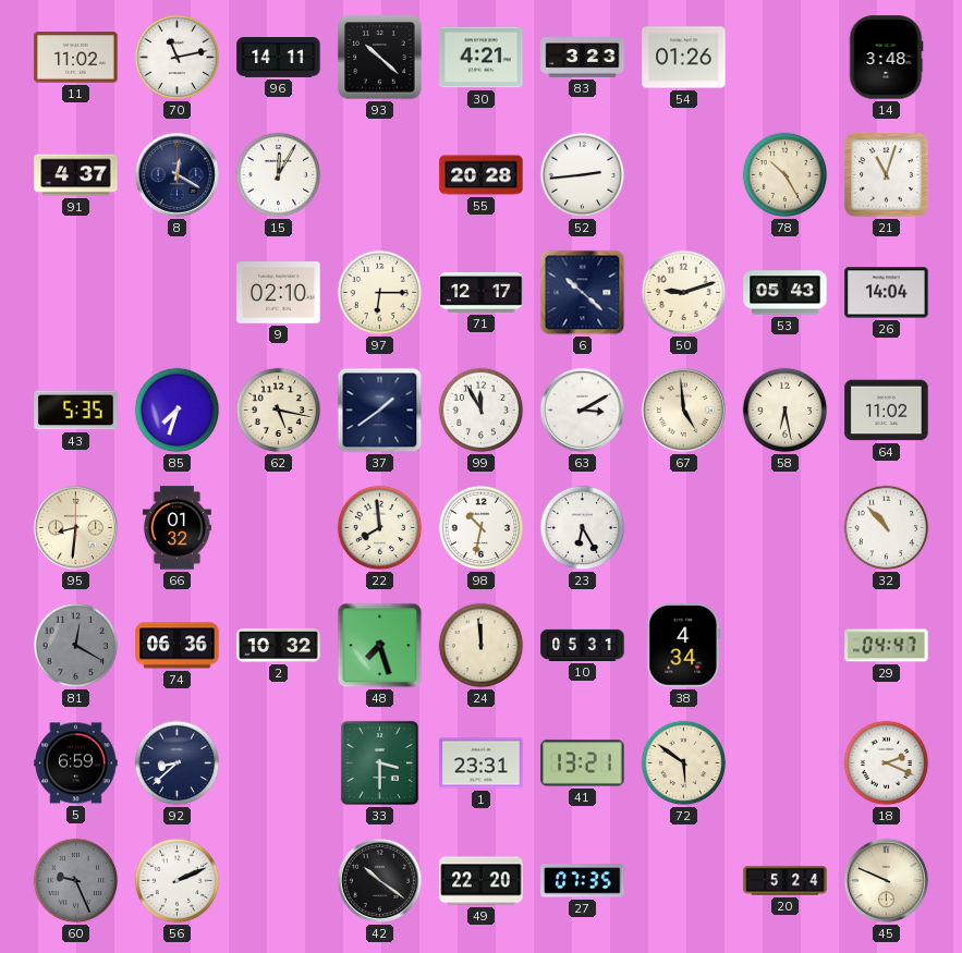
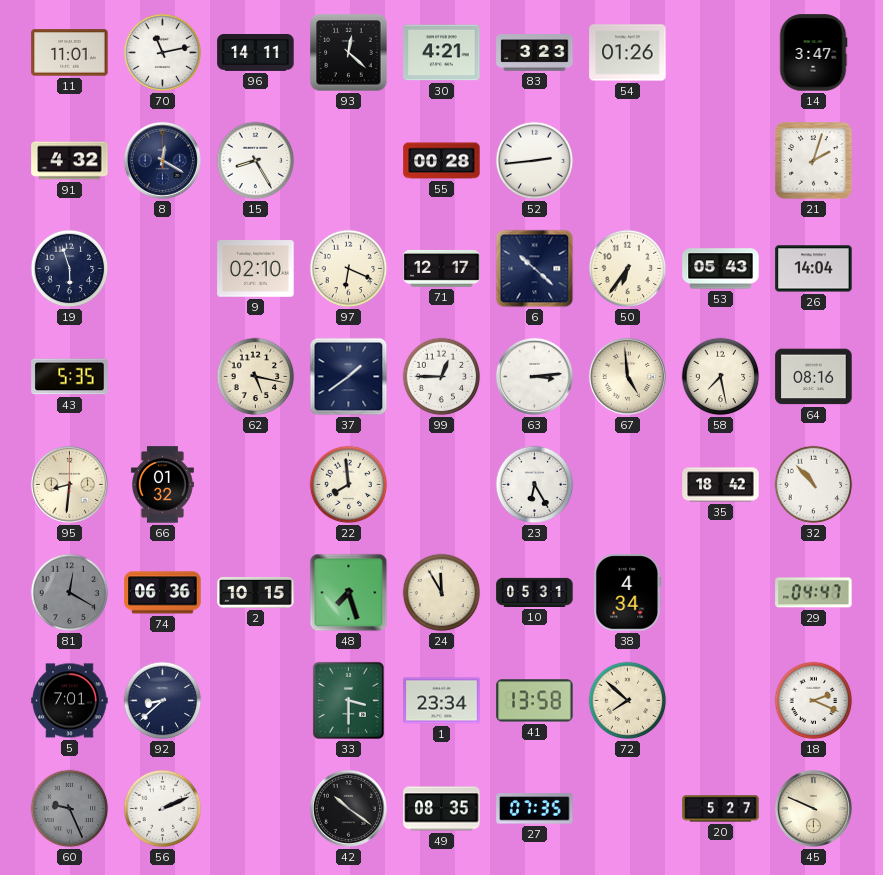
11: 11:02 -> 11:01
93: 10:22 -> 12:22
14: 3:48 -> 3:47
91: 4:37 -> 4:32
15: 12:05 -> 8:25
55: 20:28 -> 00:28
78: 10:25 -> none
21: 11:03 -> 2:03
19: none -> 5:57
97: 6:15 -> 6:19
50: 9:12 -> 6:36
85: 7:33 -> none
99: 11:55 -> 12:45
63: 3:10 -> 3:14
58: 6:28 -> 7:28
64: 11:02 -> 08:16
98: 10:32 -> none
35: none -> 18:42
2: 10:32 -> 10:15
24: 11:59 -> 11:55
5: 6:59 -> 7:01
1: 23:31 -> 23:34
41: 13:21 -> 13:58
72: 5:51 -> 7:52
49: 22:20 -> 08:35
20: 5:24 -> 5:27
